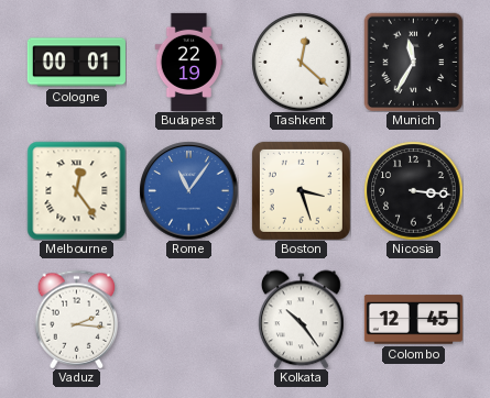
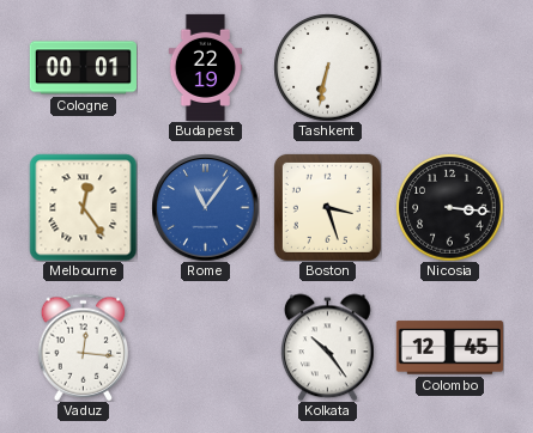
Tashkent: 12:22 -> 6:32
Munich: 11:35 -> none
Vaduz: 2:16 -> 12:16
